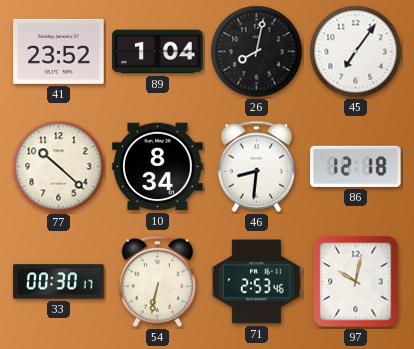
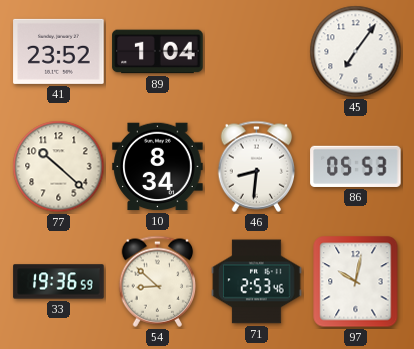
26: 8:02 -> none
86: 12:18 -> 05:53
33: 00:30 -> 19:36
54: 6:32 -> 8:52
